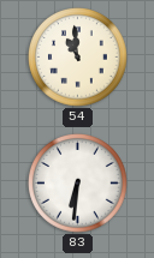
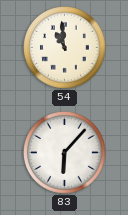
83: 6:31 -> 6:07
